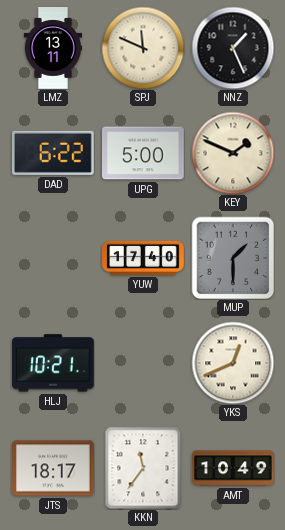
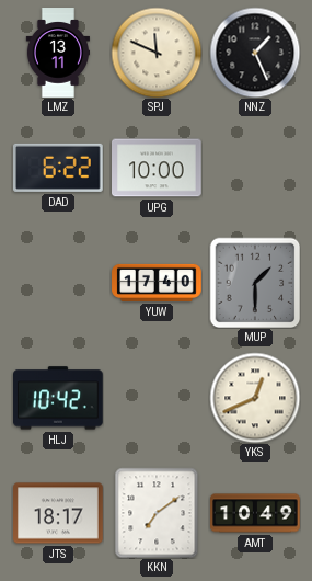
UPG: 5:00 -> 10:00
KEY: 1:49 -> none
HLJ: 10:21 -> 10:42
KKN: 11:36 -> 7:09
